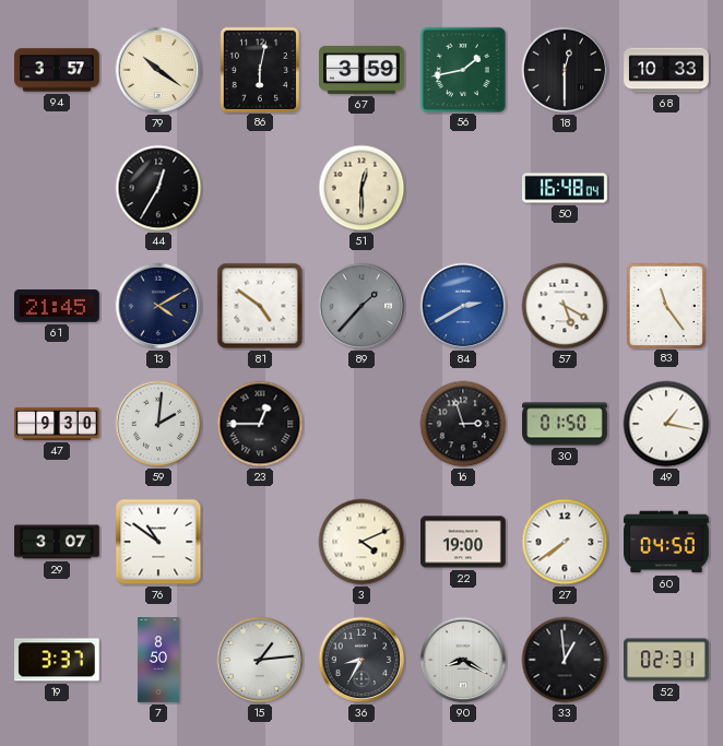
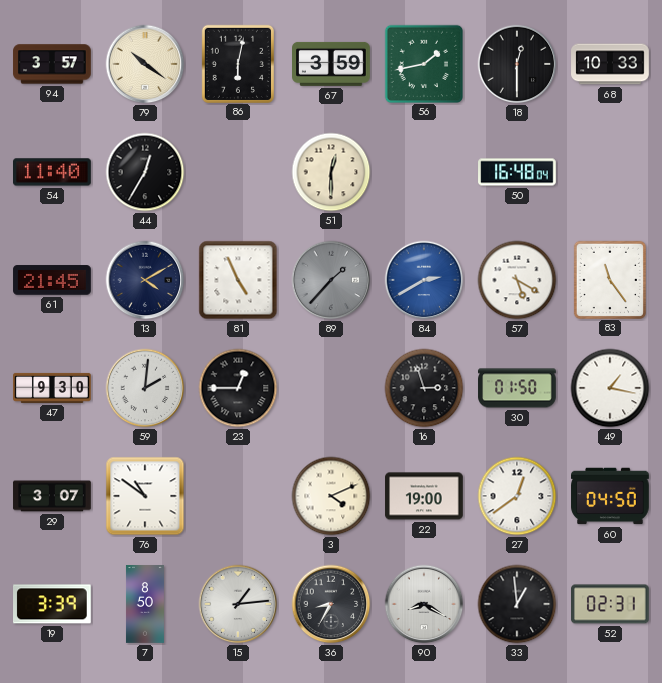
54: none -> 11:40
81: 4:51 -> 4:56
27: 7:39 -> 12:39
19: 3:37 -> 3:39
